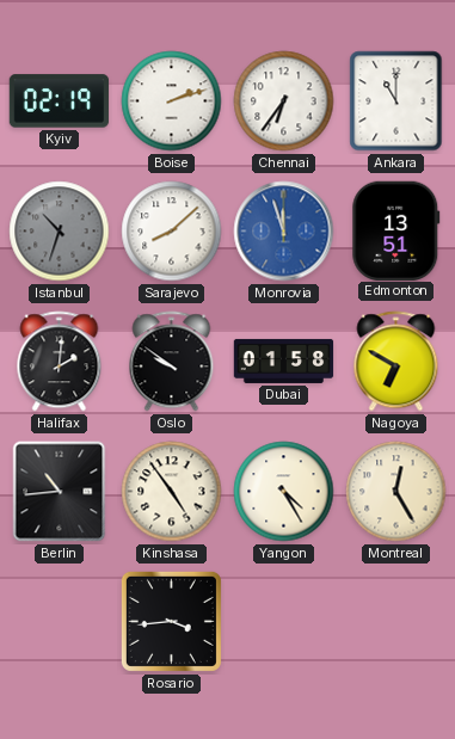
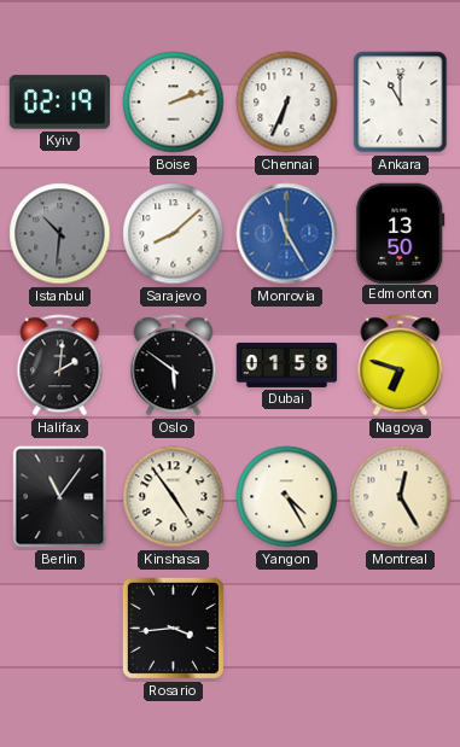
Chennai: 6:36 -> 6:34
Istanbul: 10:33 -> 10:31
Monrovia: 11:57 -> 11:25
Edmonton: 13:51 -> 13:50
Oslo: 9:51 -> 5:51
Nagoya: 6:50 -> 6:48
Berlin: 10:44 -> 11:06
